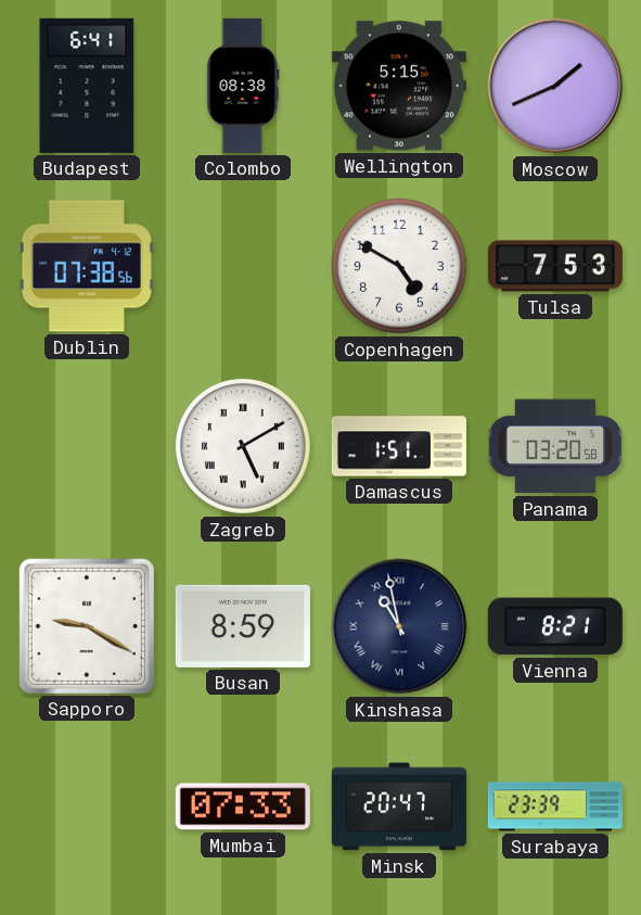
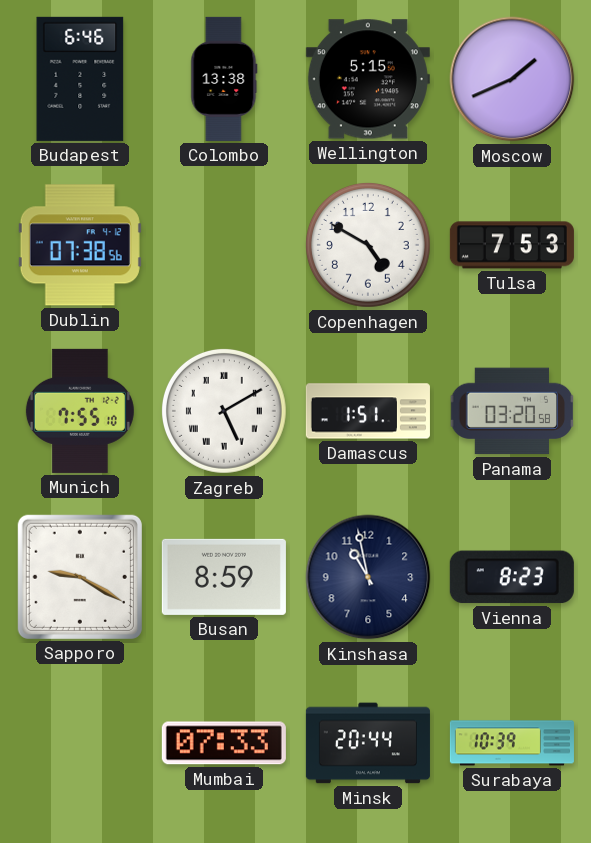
Budapest: 6:41 -> 6:46
Colombo: 08:38 -> 13:38
Munich: none -> 7:55
Kinshasa numerals: Roman -> Arabic
Vienna: 8:21 -> 8:23
Minsk: 20:47 -> 20:44
Surabaya: 23:39 -> 10:39
